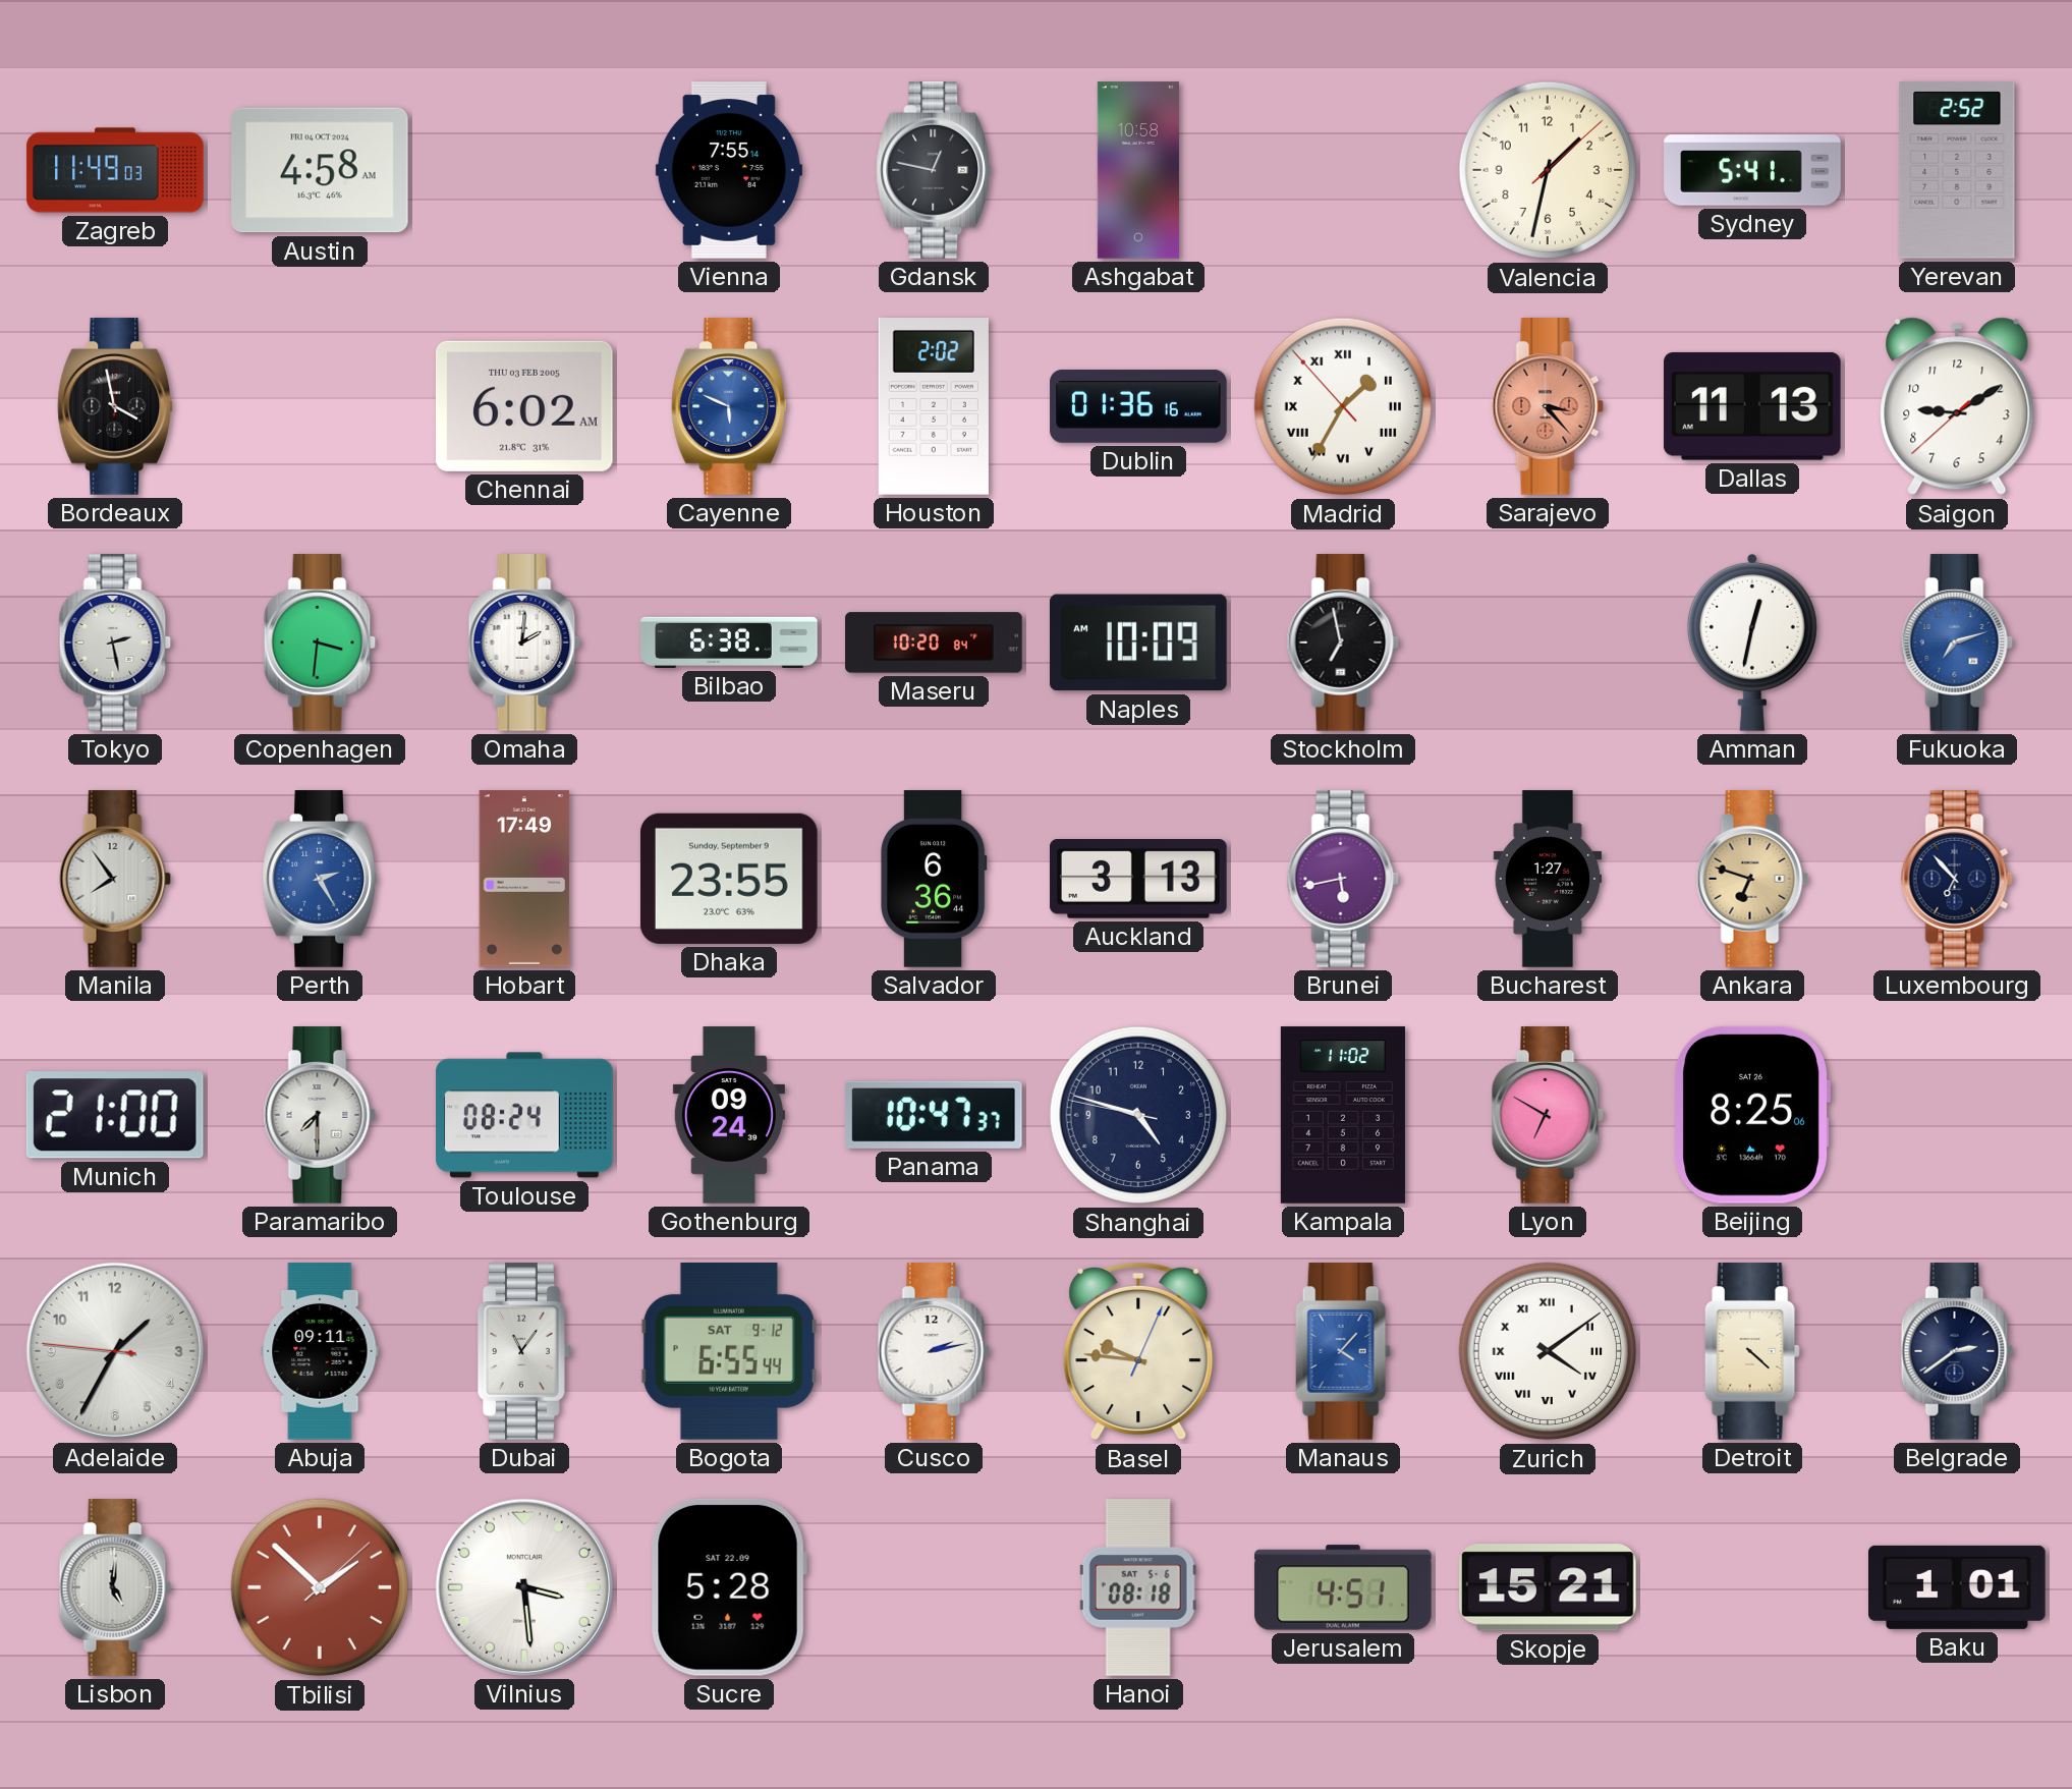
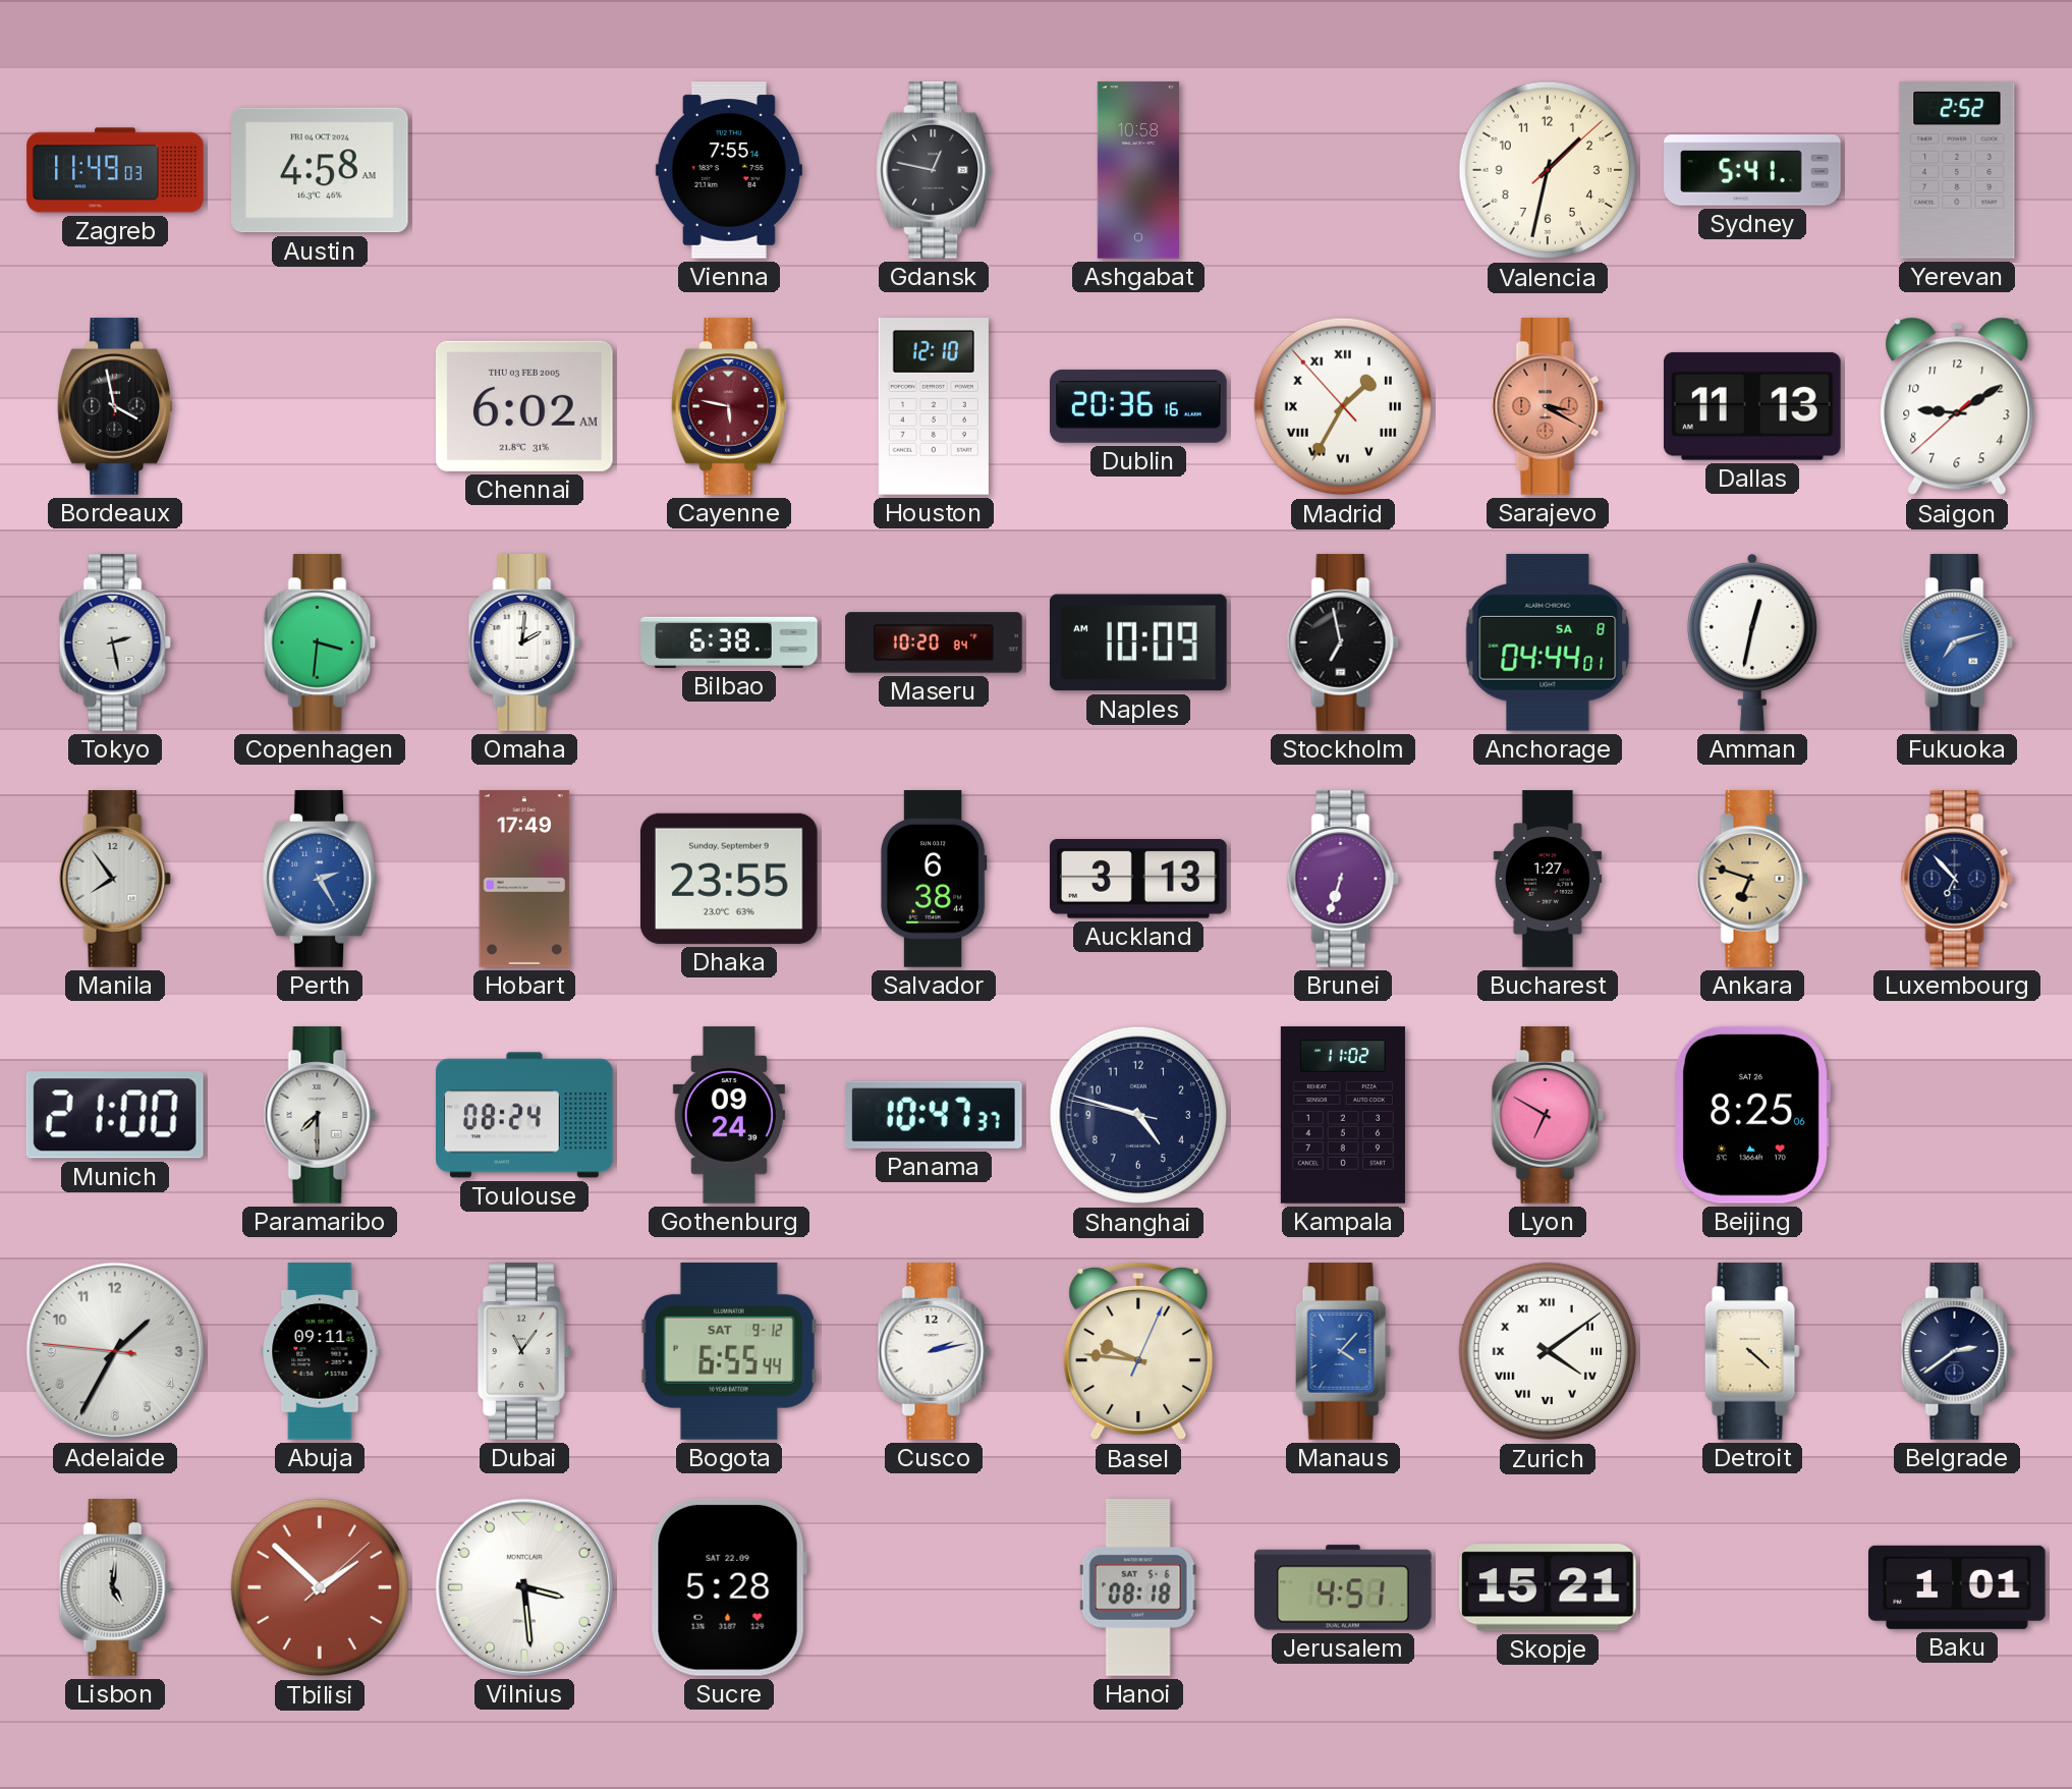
Cayenne: 5:49 -> 5:47
Cayenne dial: blue -> burgundy
Houston: 2:02 -> 12:10
Dublin: 01:36 -> 20:36
Sarajevo: 3:23 -> 3:20
Anchorage: none -> 04:44
Salvador: 6:36 -> 6:38
Brunei: 5:43 -> 6:33
